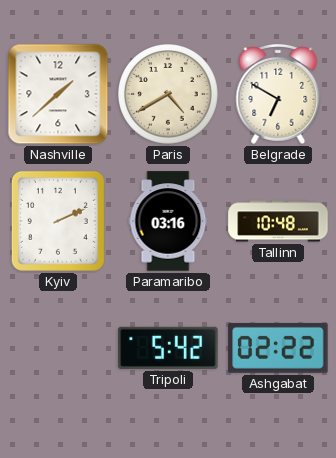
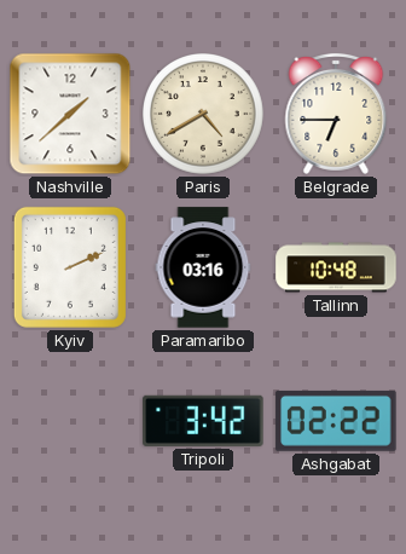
Belgrade: 6:50 -> 6:45
Tripoli: 5:42 -> 3:42
